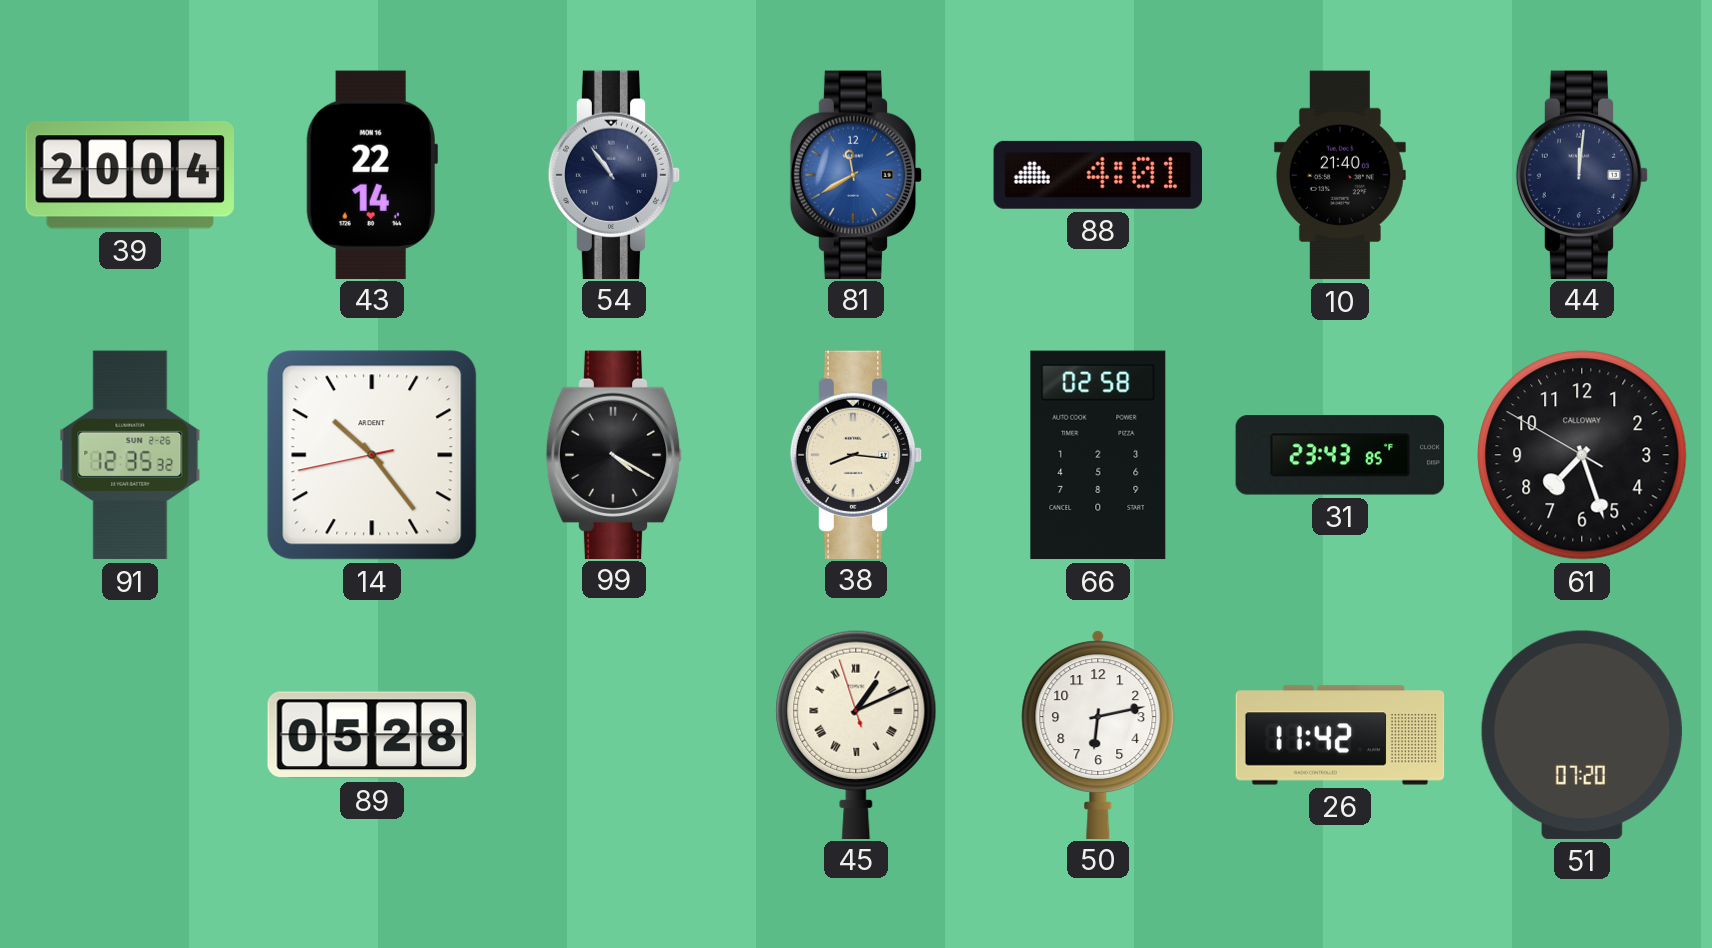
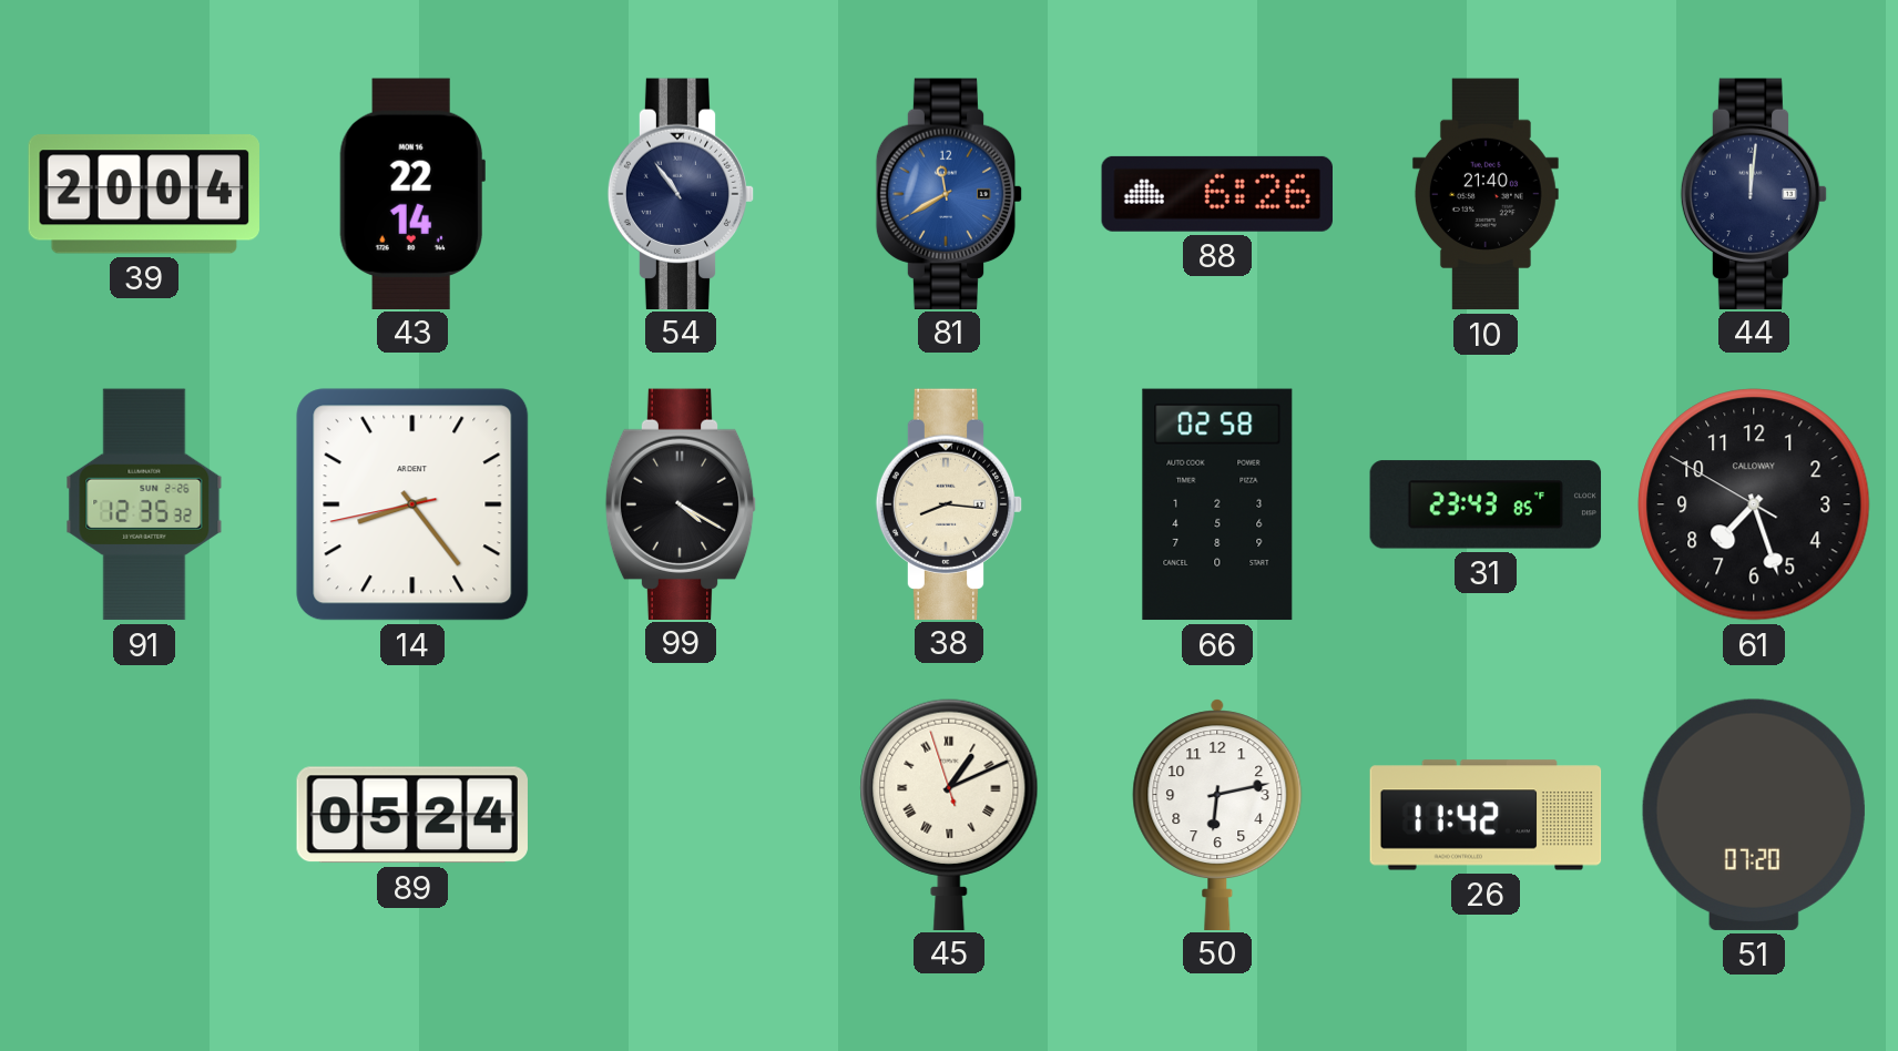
88: 4:01 -> 6:26
14: 10:23 -> 8:23
89: 05:28 -> 05:24
